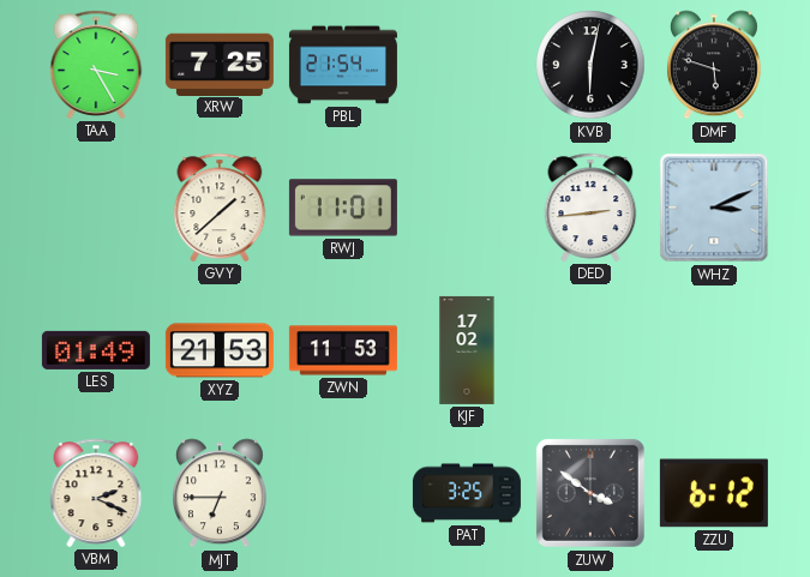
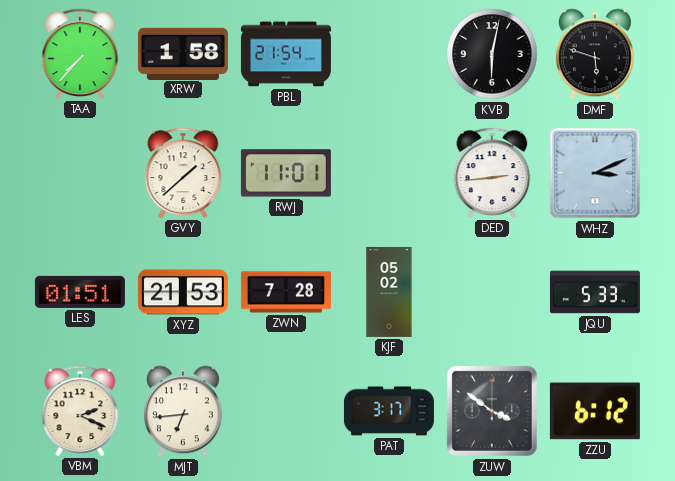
TAA: 3:25 -> 7:37
XRW: 7:25 -> 1:58
LES: 01:49 -> 01:51
ZWN: 11:53 -> 7:28
KJF: 17:02 -> 05:02
JQU: none -> 5:33
MJT: 6:45 -> 6:44
PAT: 3:25 -> 3:17
